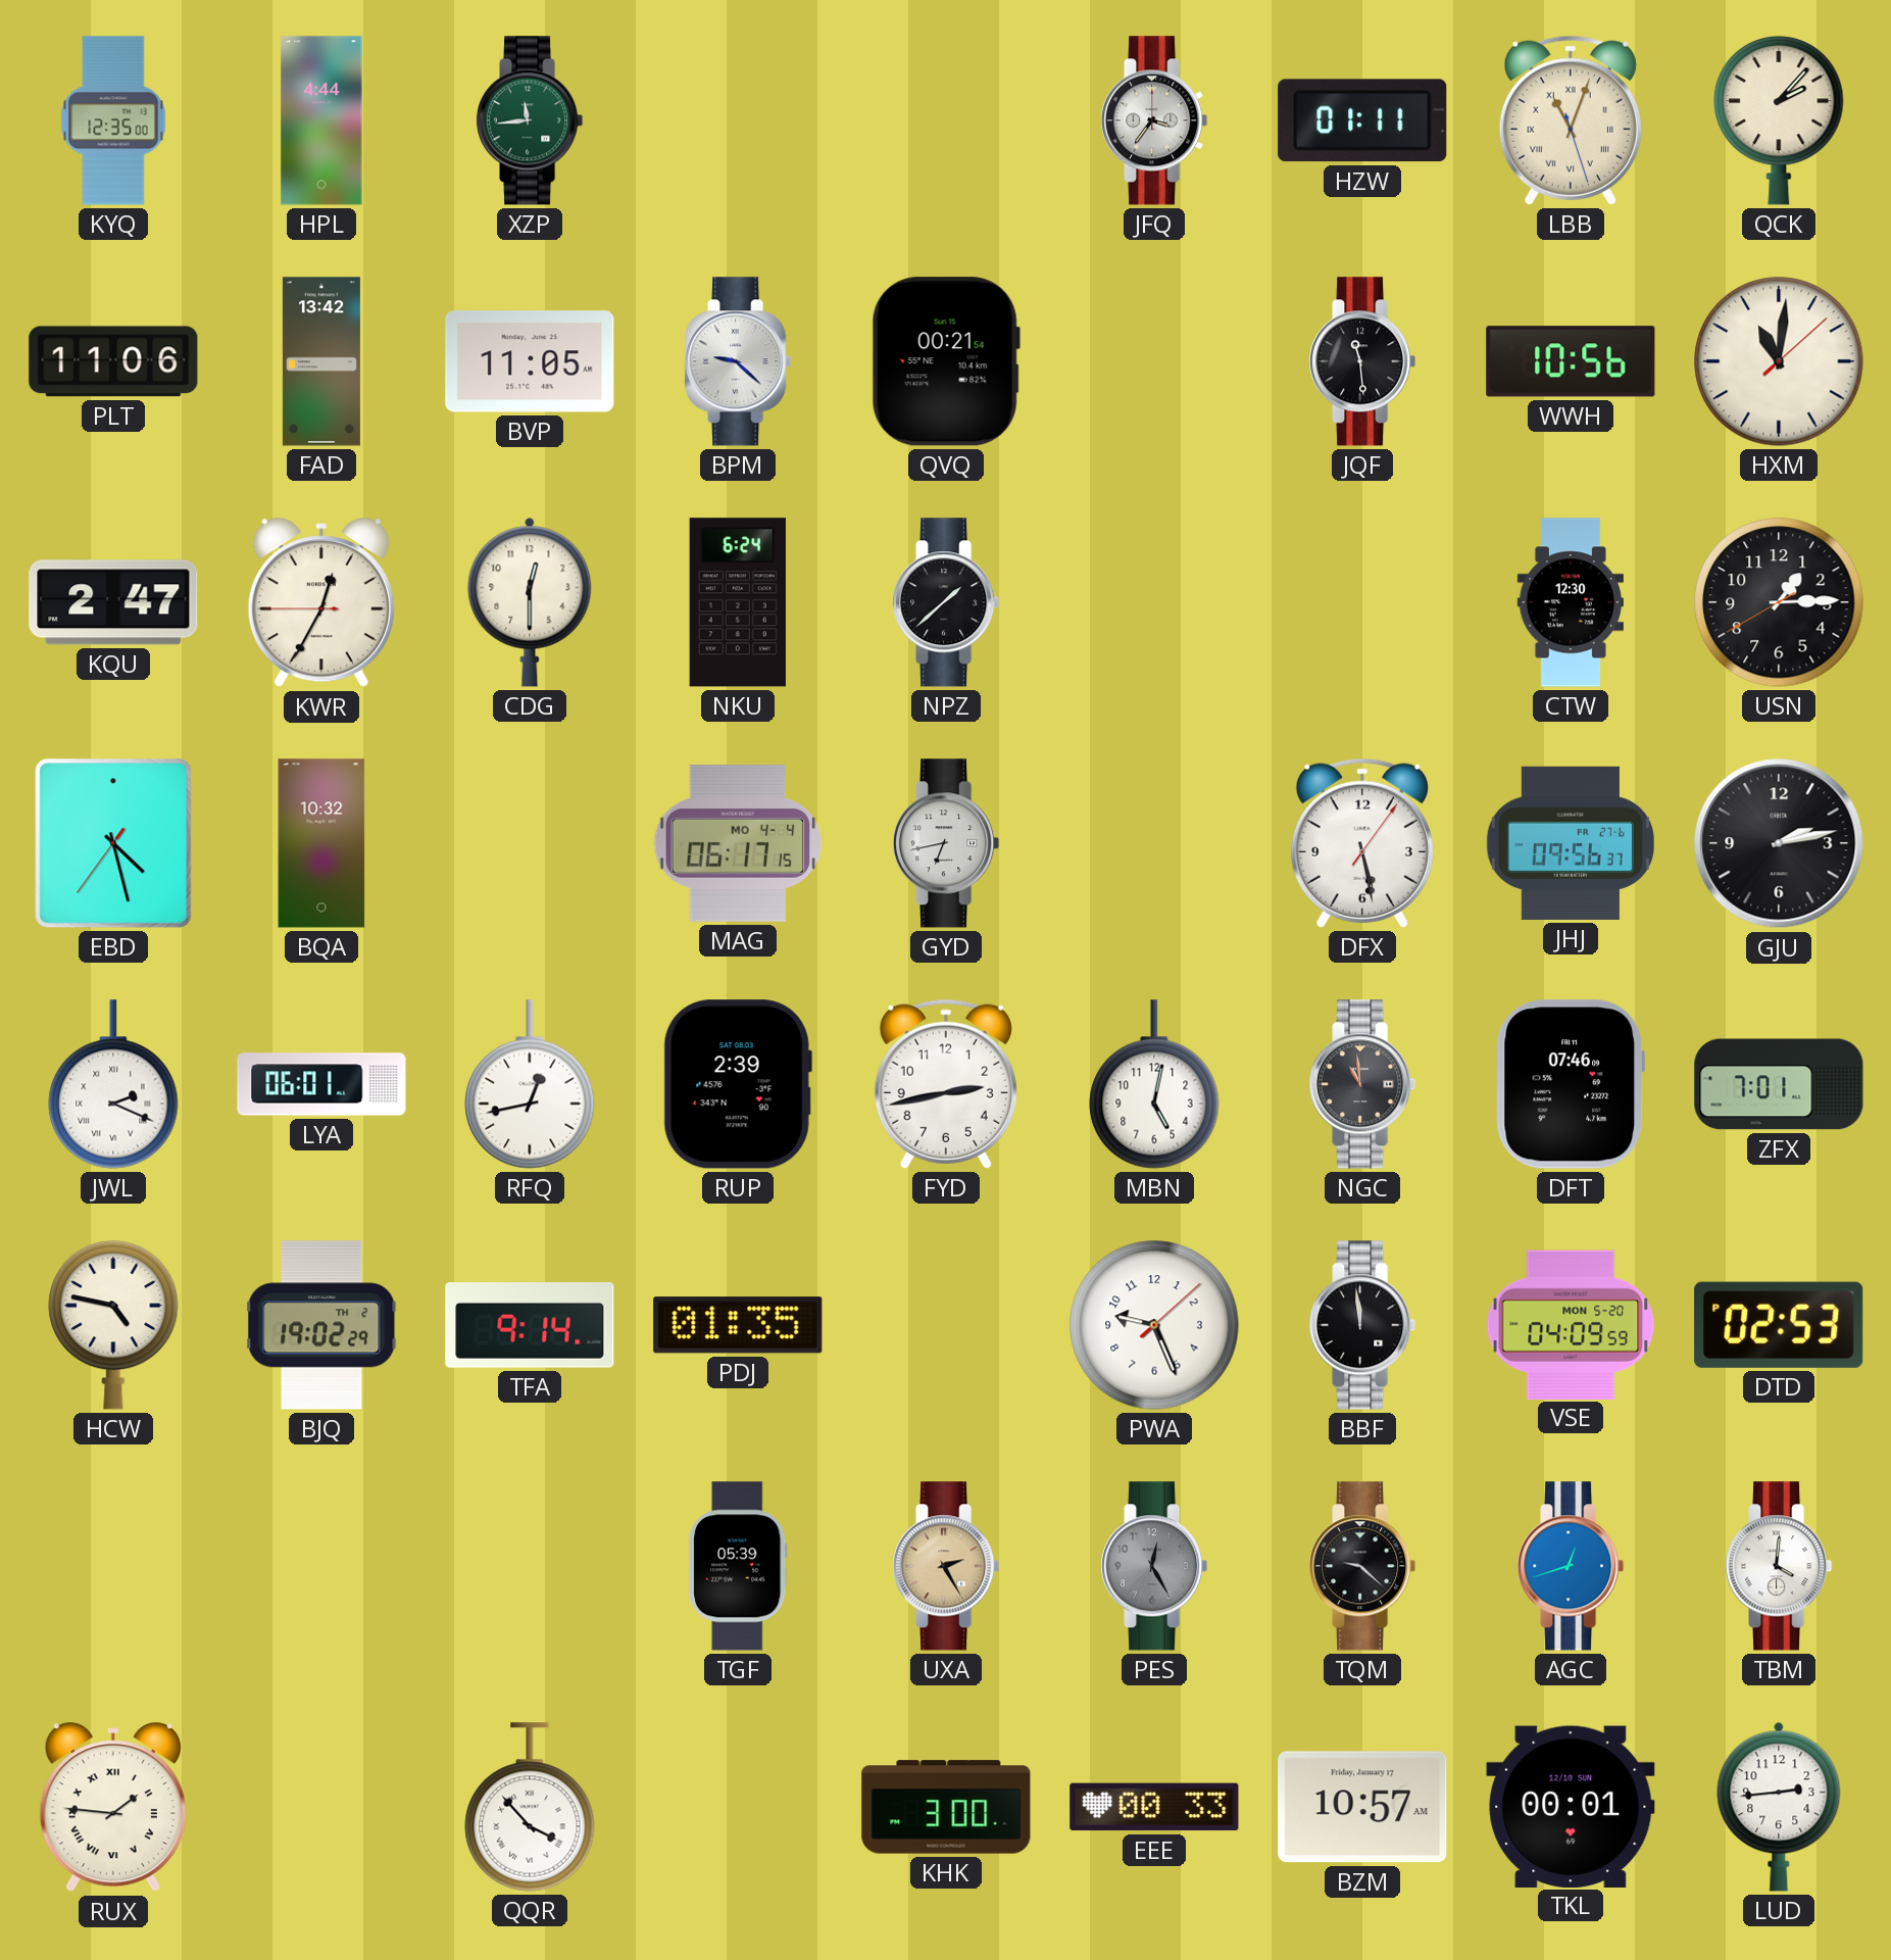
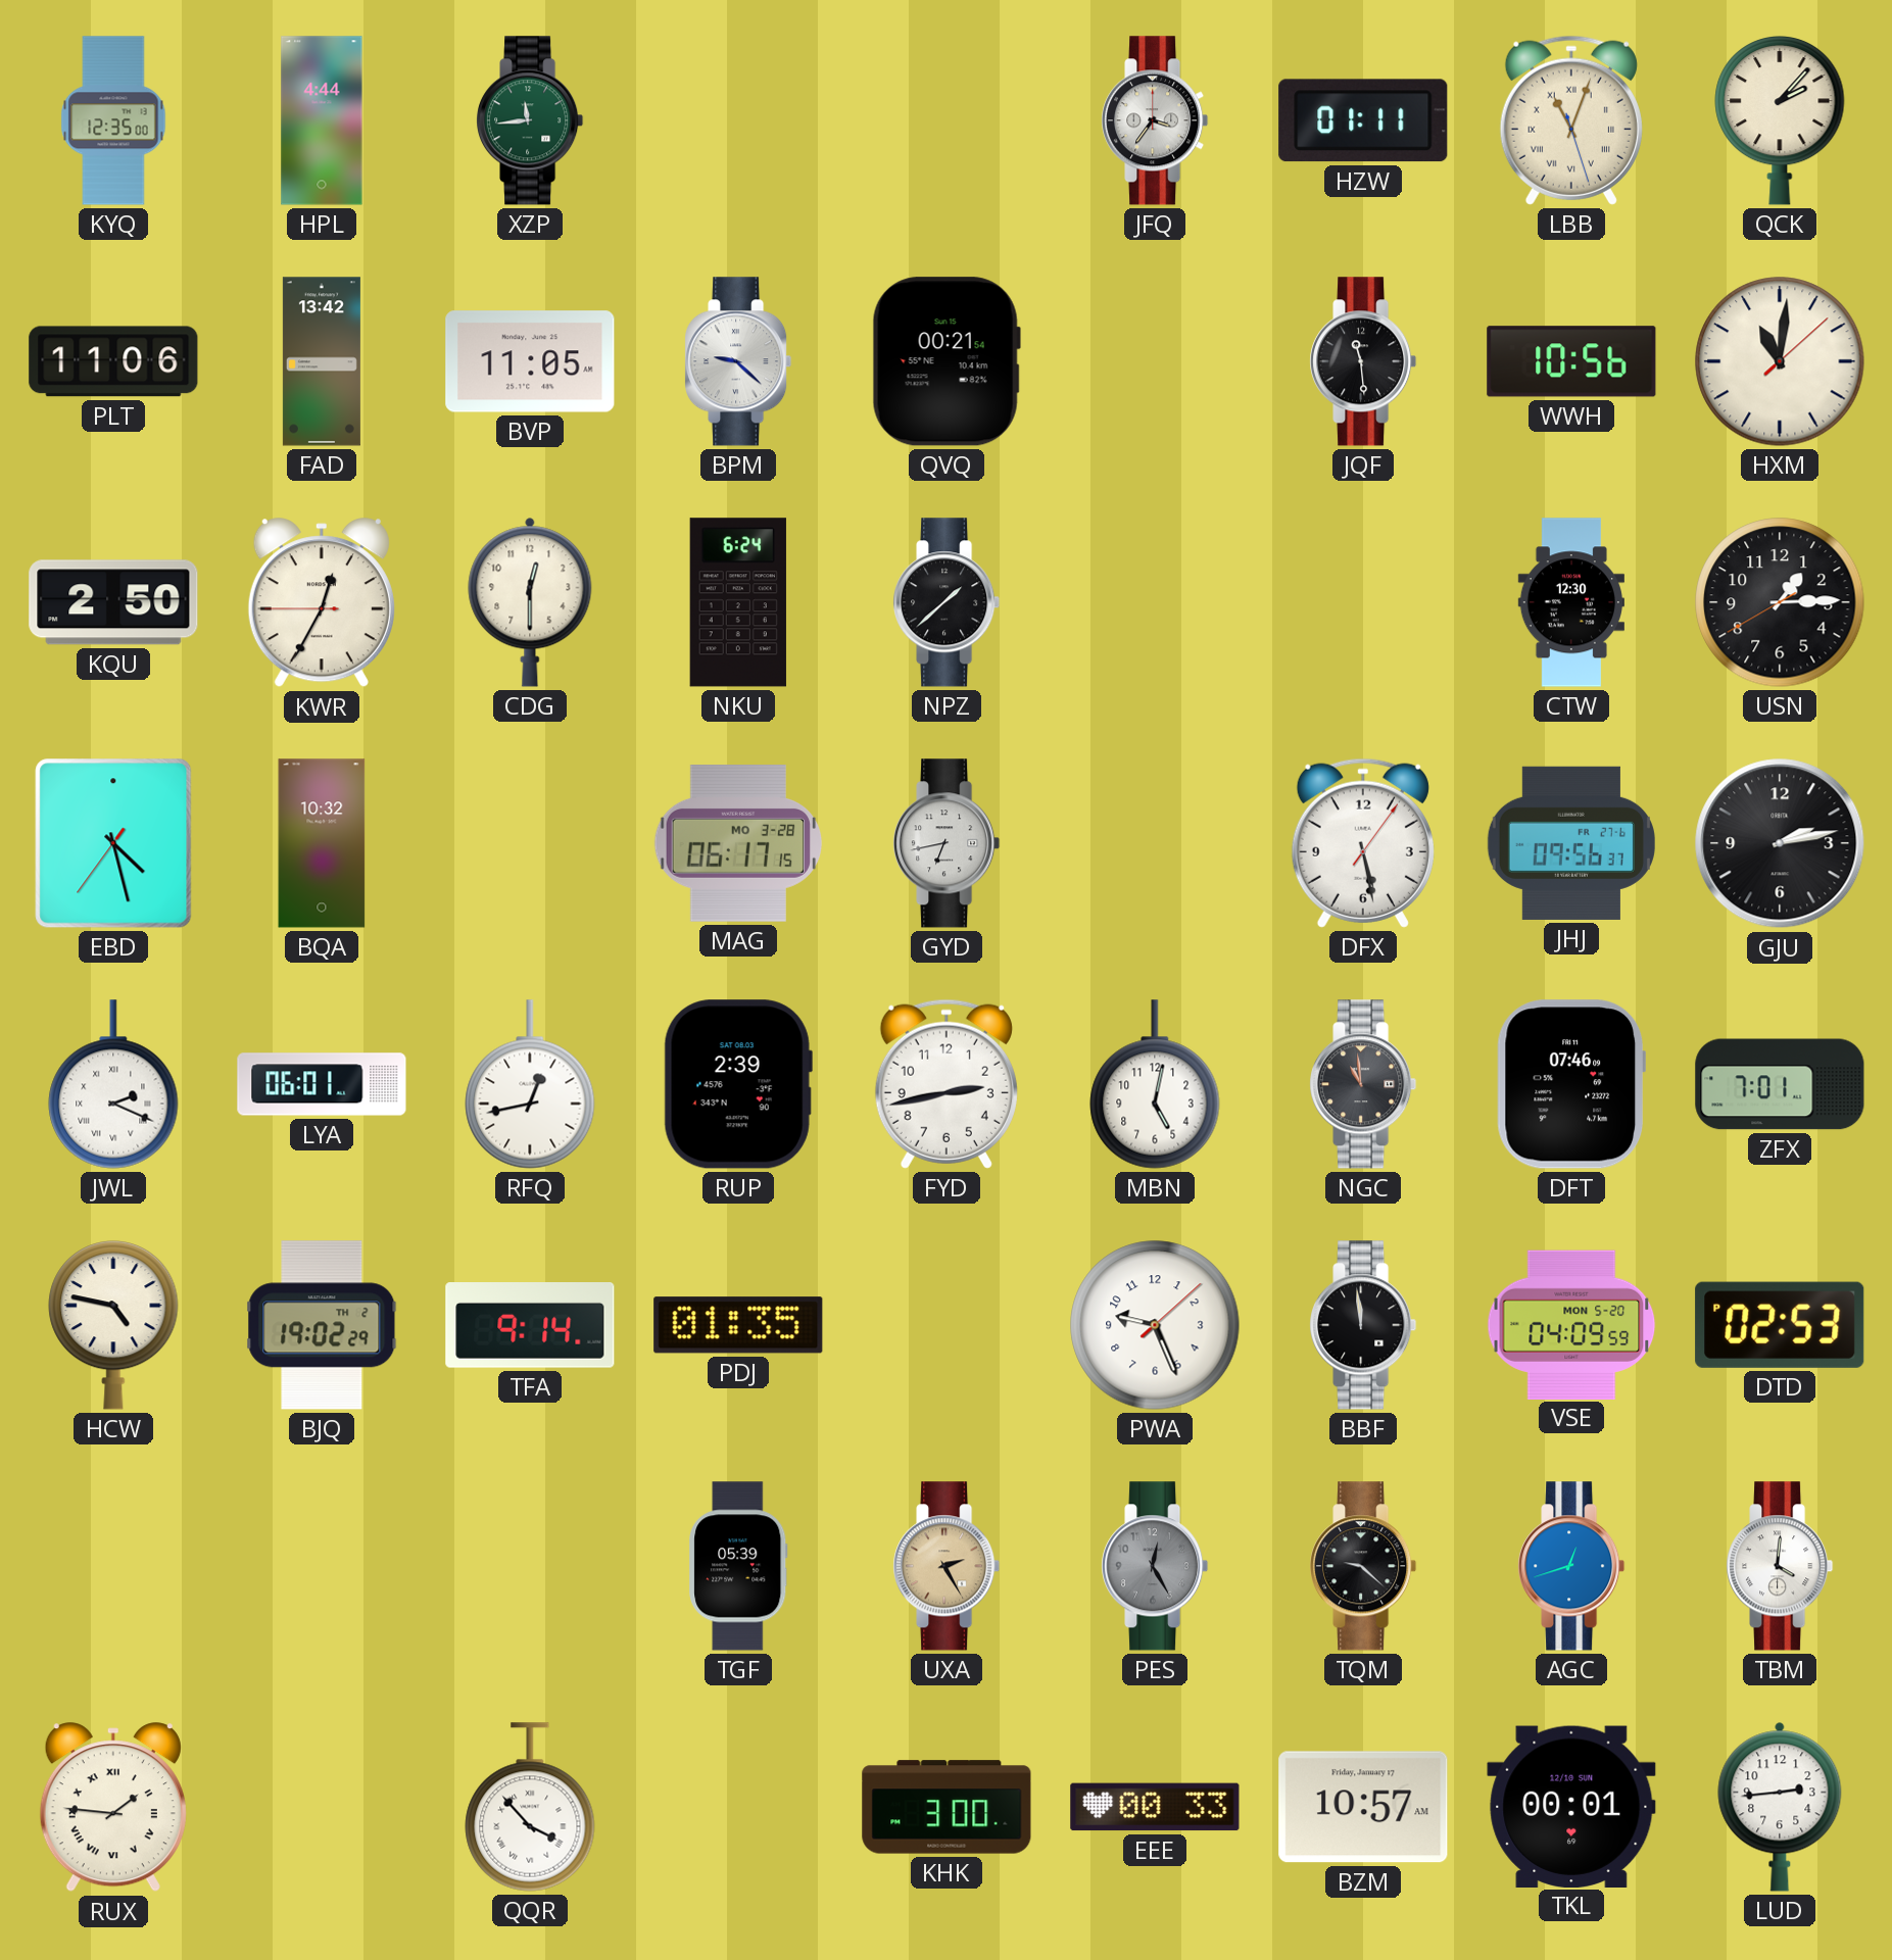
KQU: 2:47 -> 2:50
MAG date: MO 4-4 -> MO 3-28
